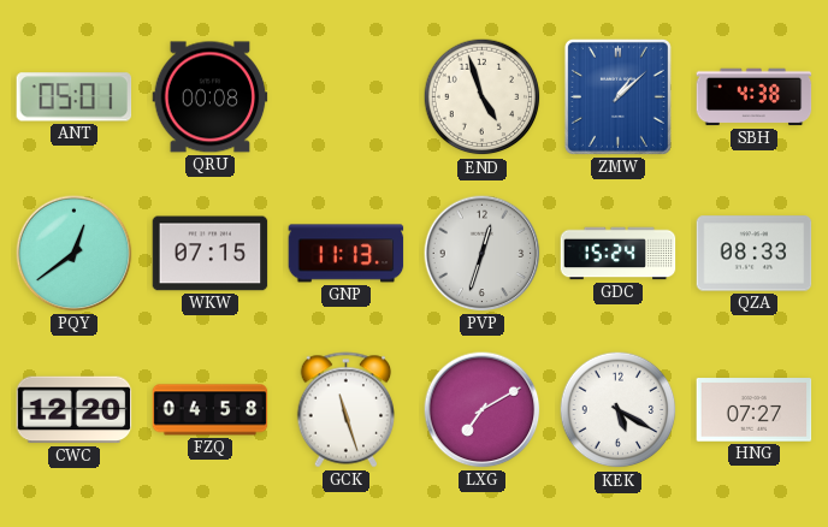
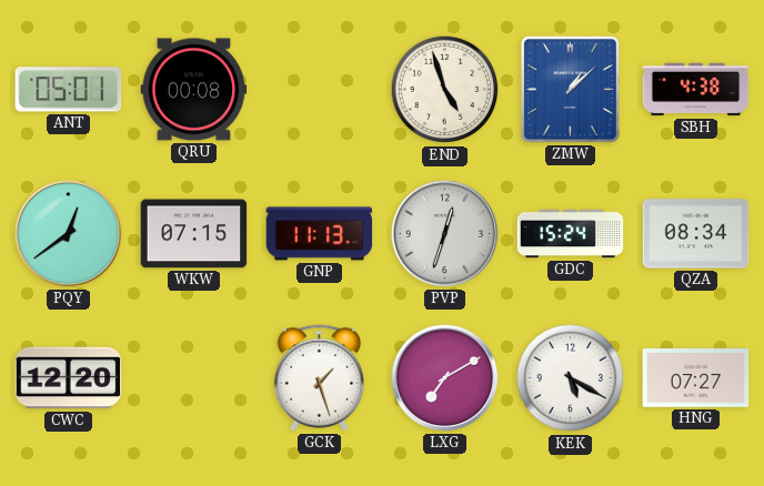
QZA: 08:33 -> 08:34
FZQ: 04:58 -> none
GCK: 11:27 -> 1:27
